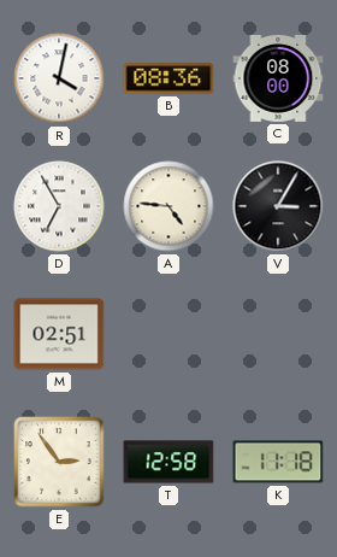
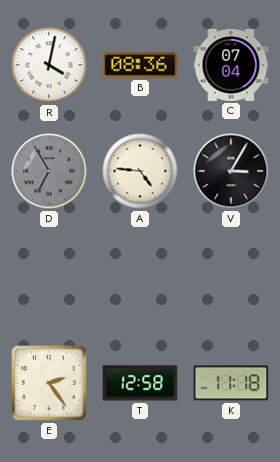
C: 08:00 -> 07:04
D dial: white -> grey
M: 02:51 -> none
E: 2:54 -> 2:24
